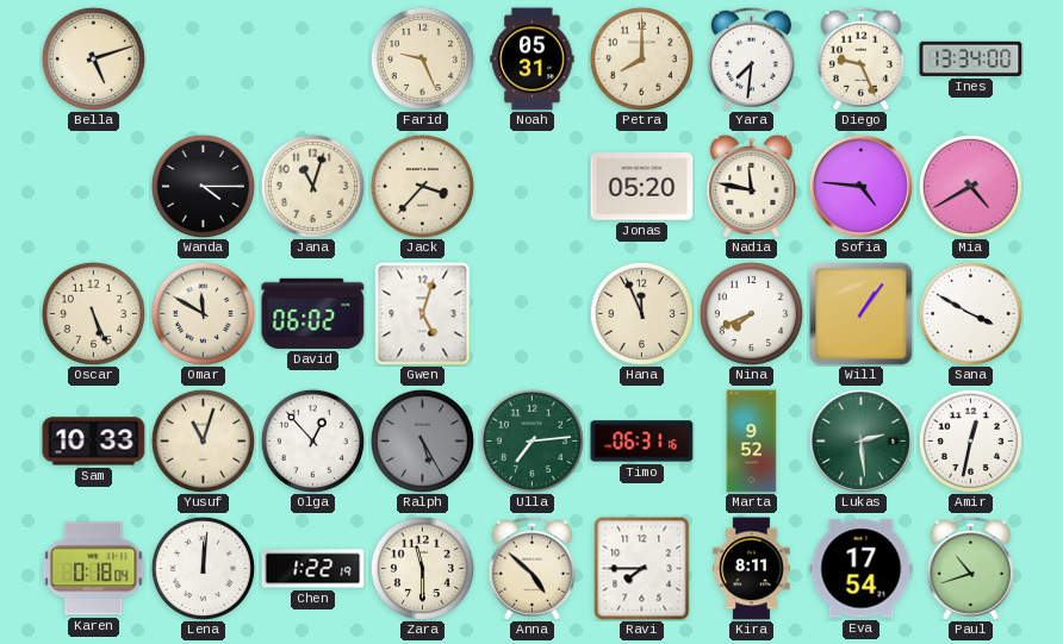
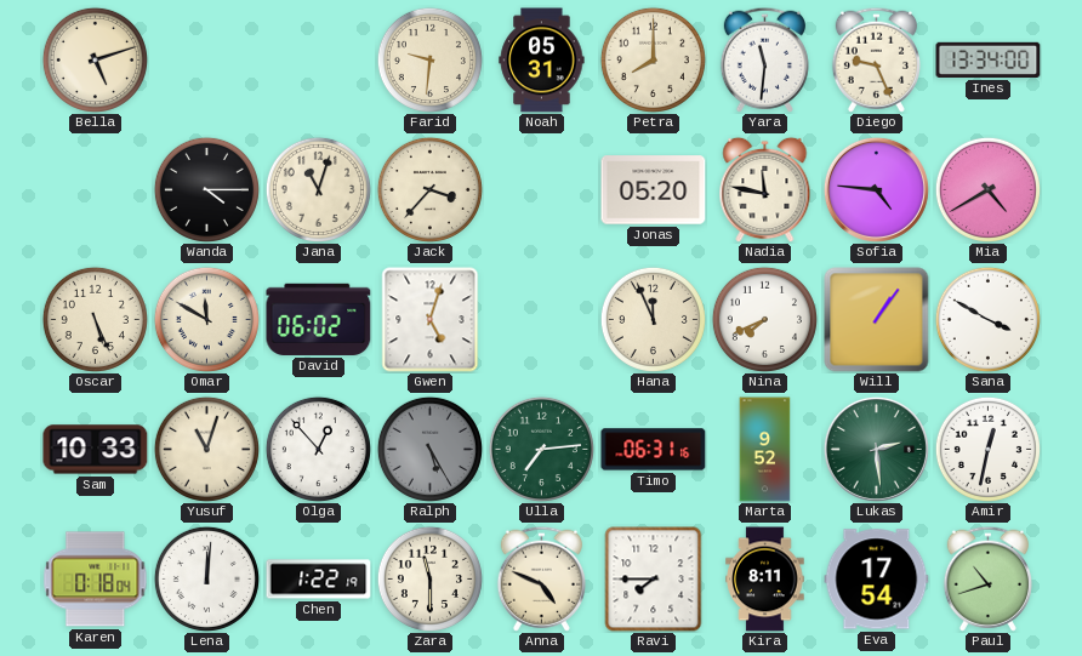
Farid: 9:26 -> 9:31
Yara: 7:31 -> 11:31
Anna: 4:52 -> 4:49
